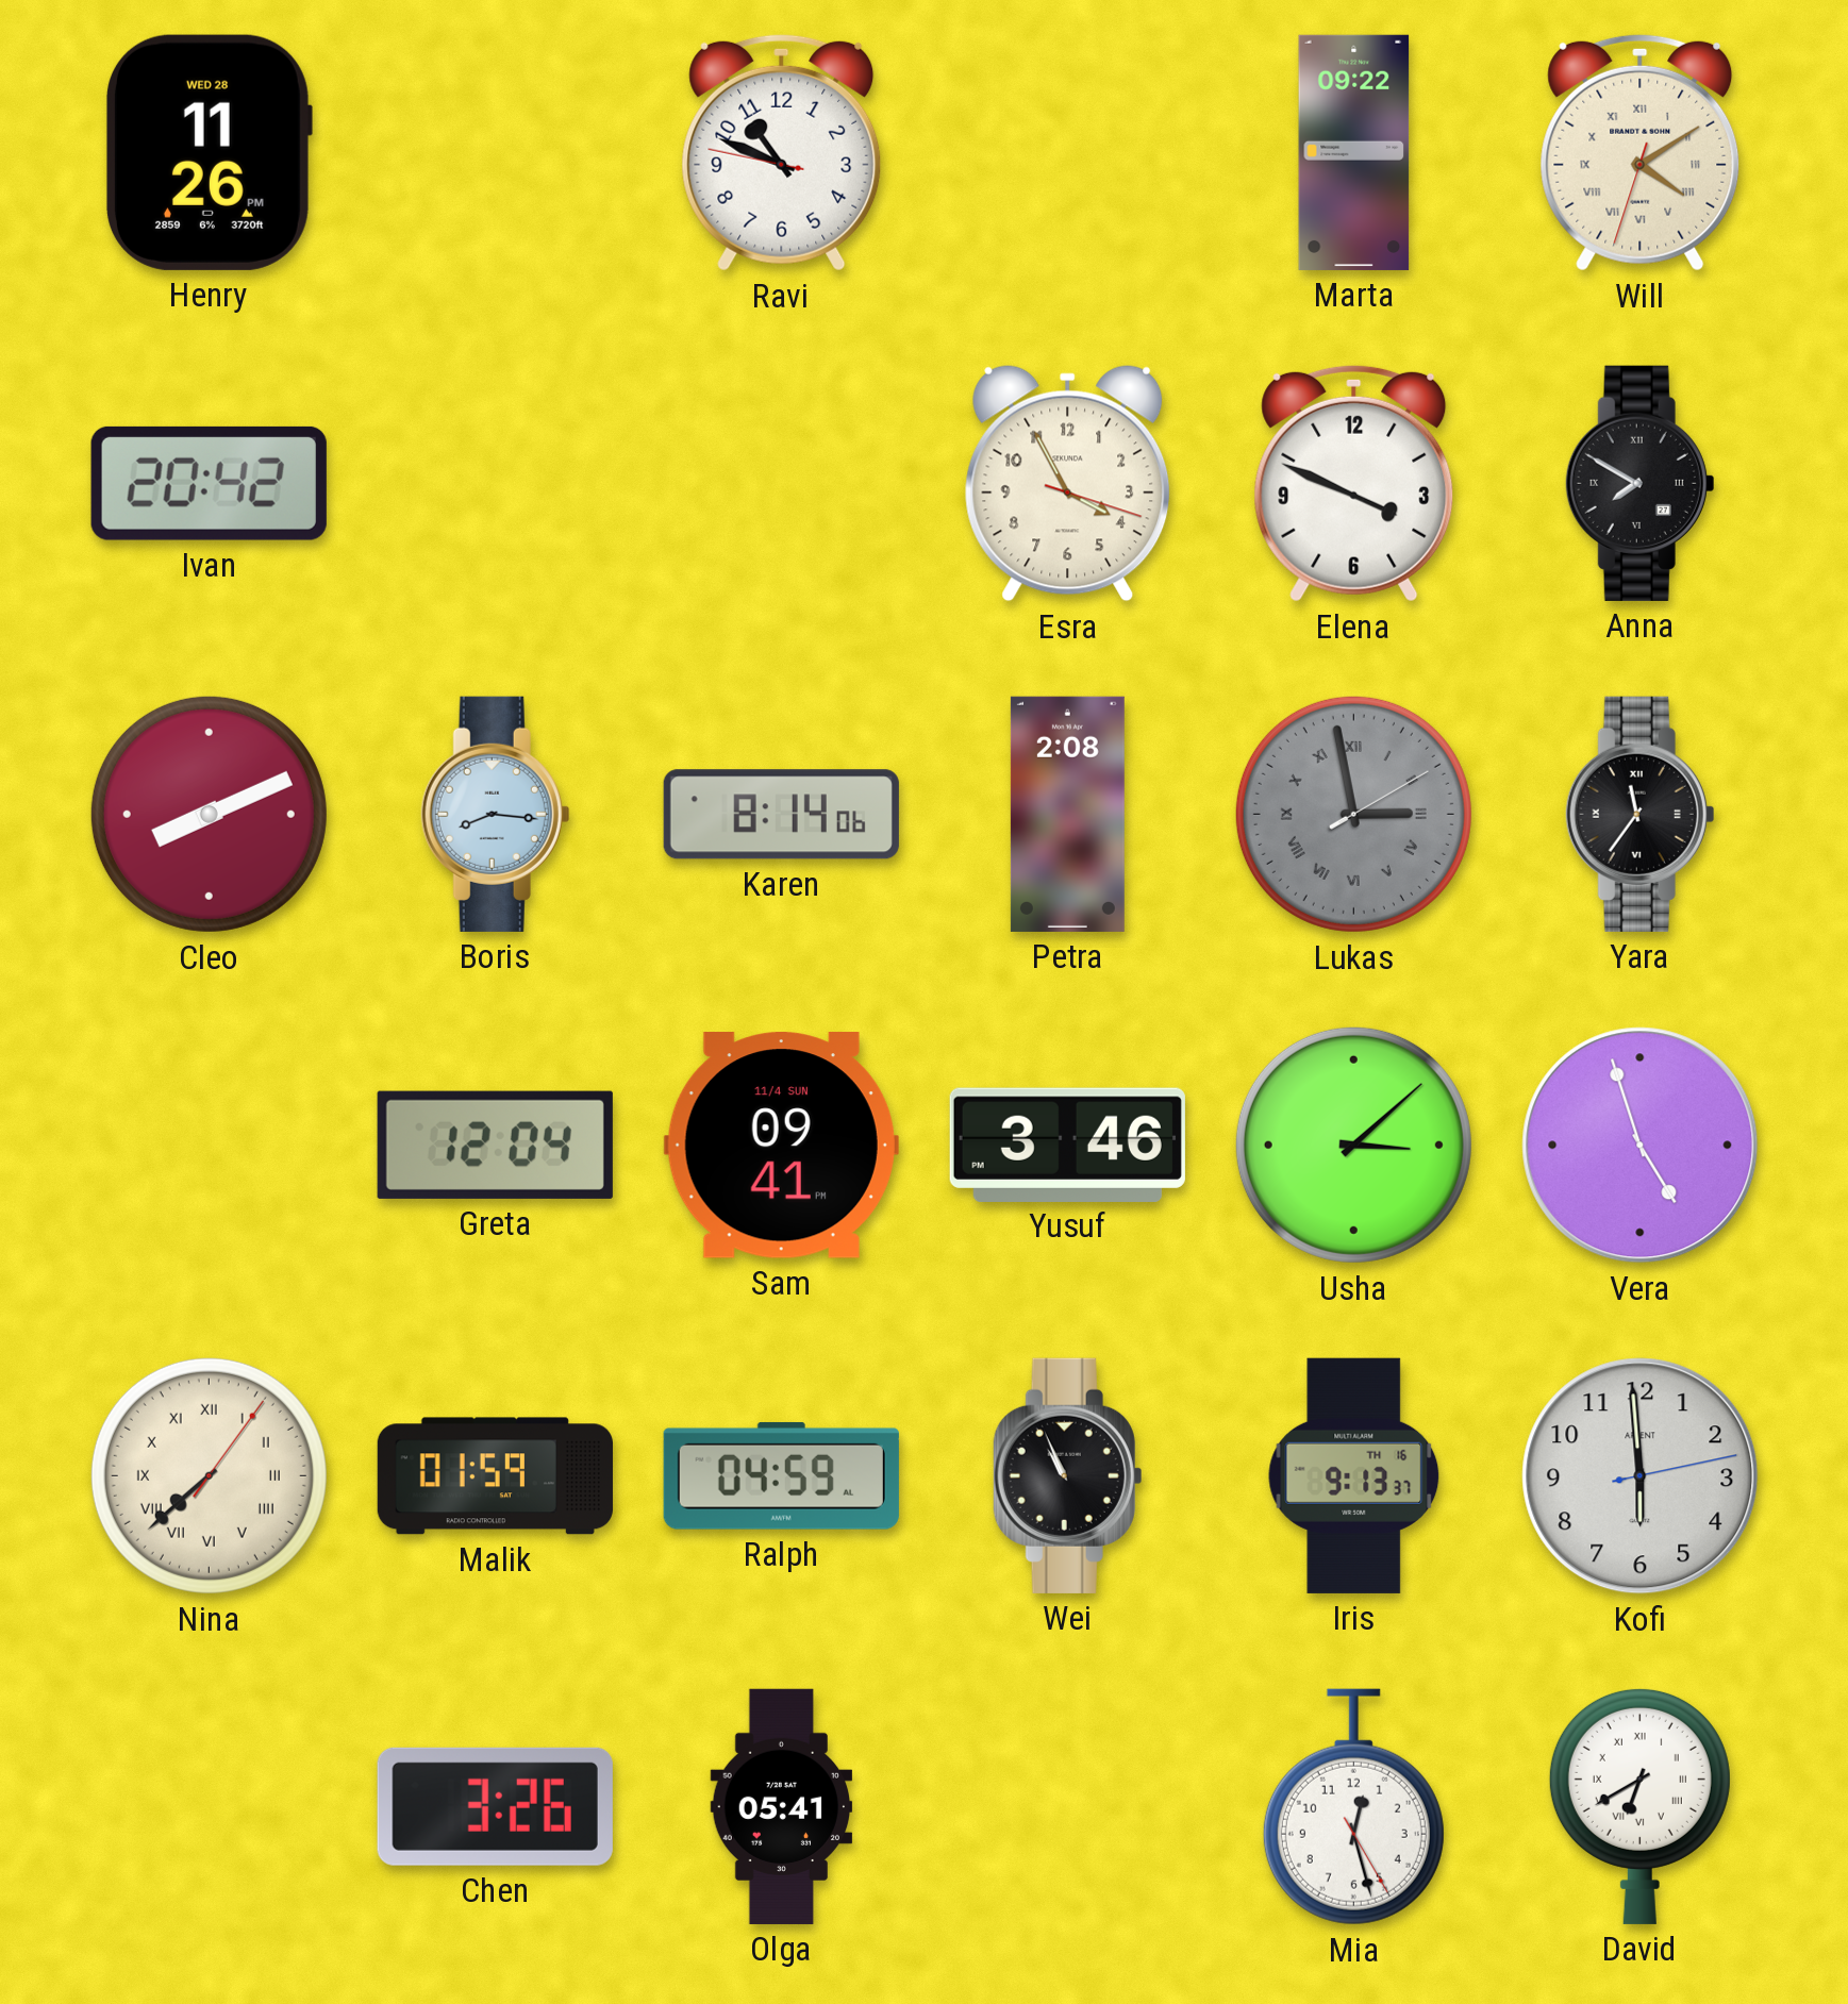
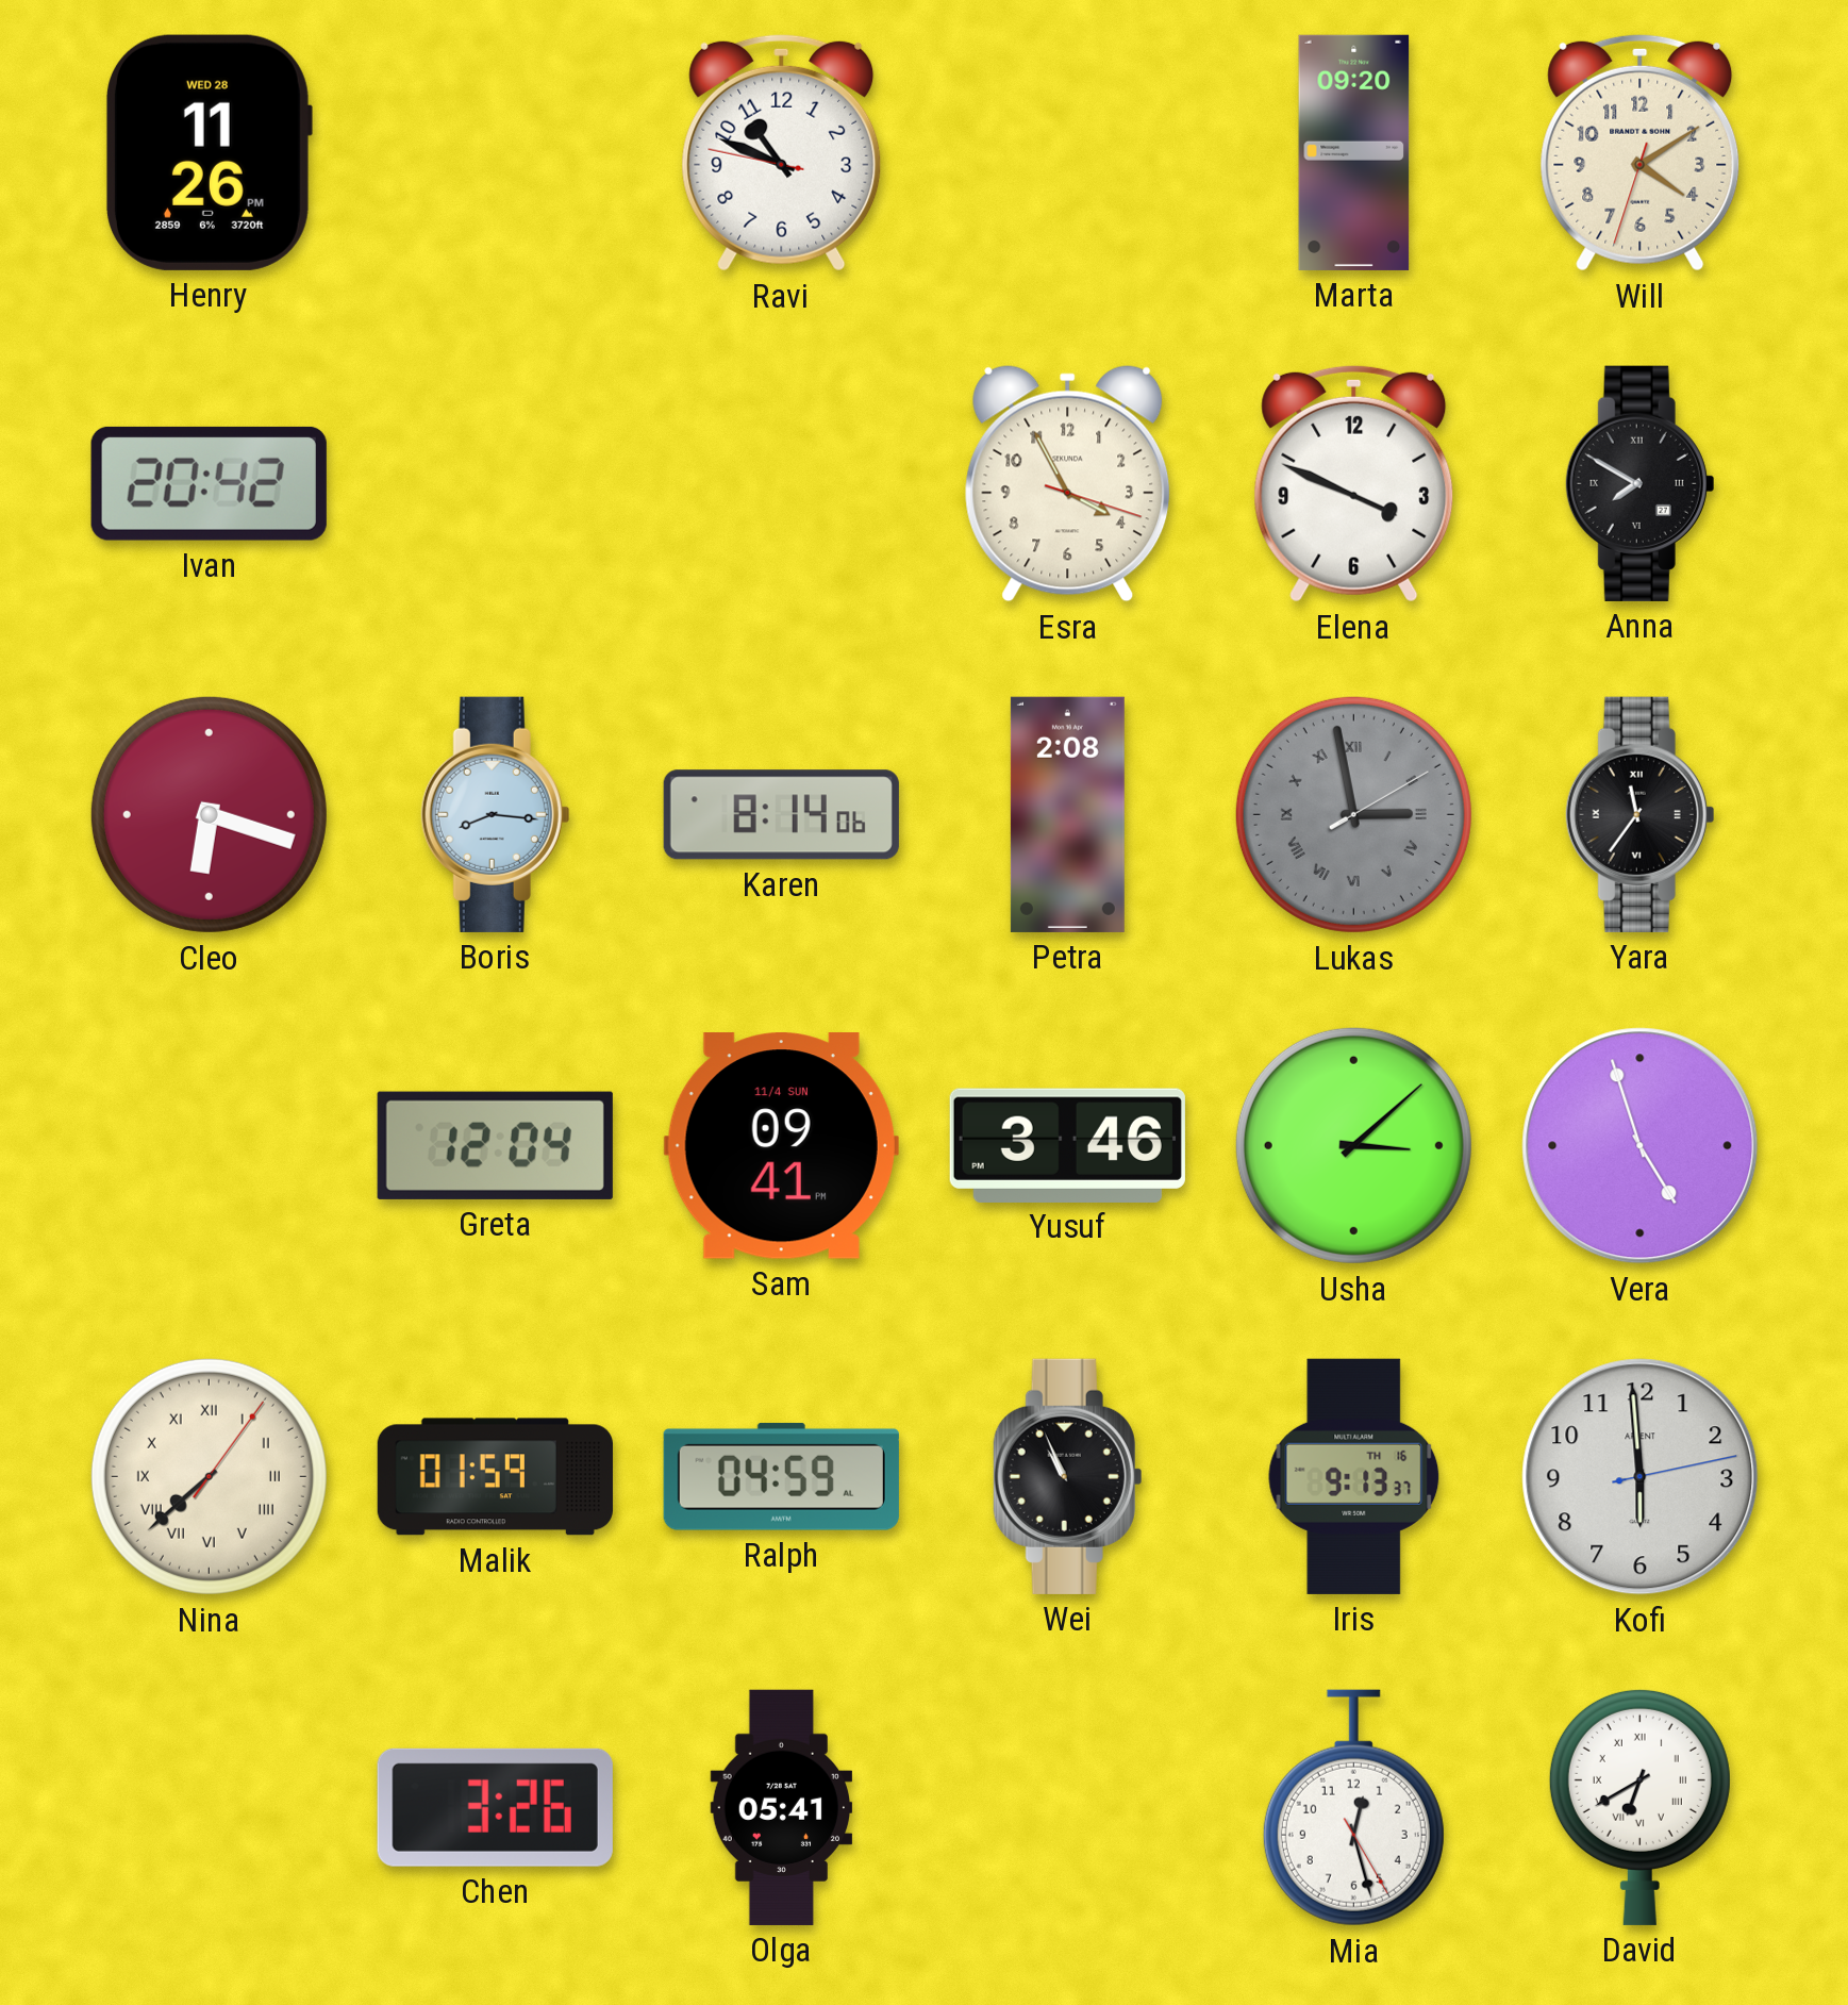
Marta: 09:22 -> 09:20
Will numerals: Roman -> Arabic
Cleo: 8:11 -> 6:18
